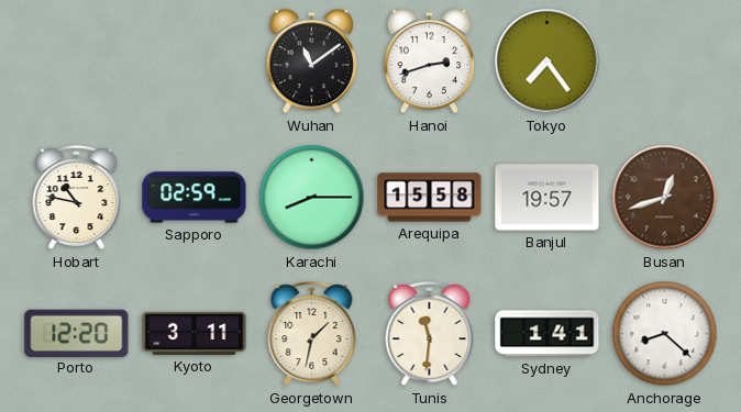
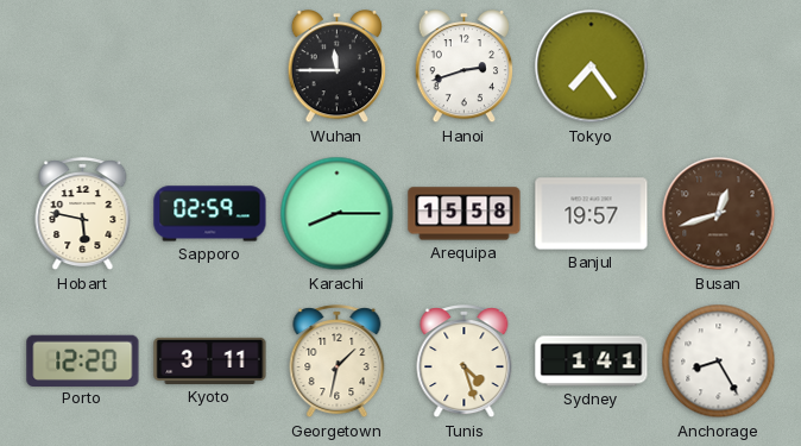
Wuhan: 11:09 -> 11:45
Hobart: 10:47 -> 5:47
Tunis: 11:31 -> 4:27
Anchorage: 8:22 -> 8:25
